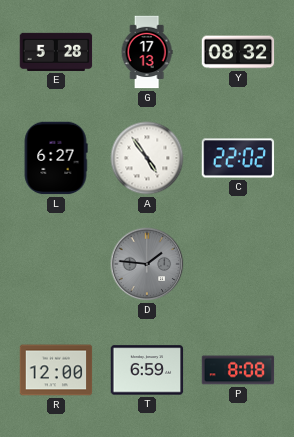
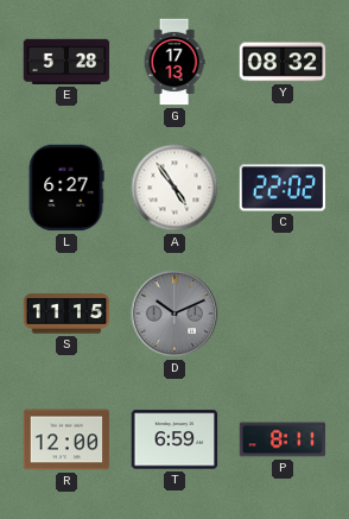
S: none -> 11:15
D: 1:46 -> 10:11
P: 8:08 -> 8:11
